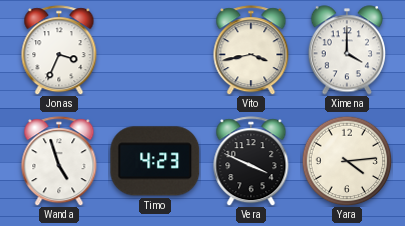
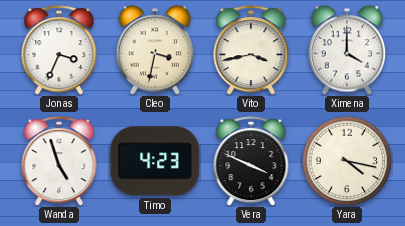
Cleo: none -> 3:32
Yara: 4:14 -> 4:17
